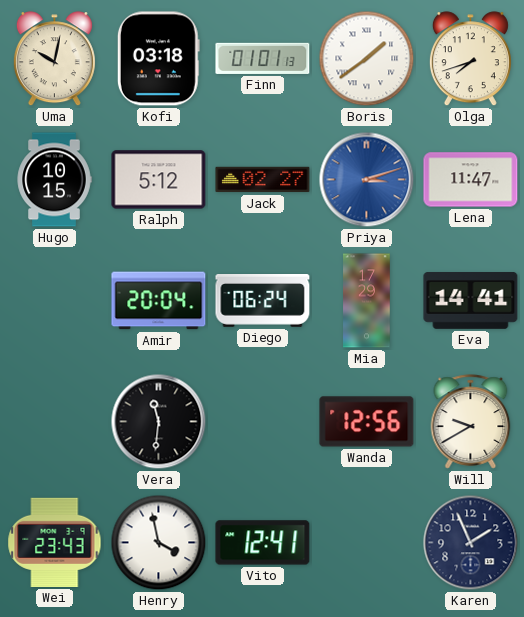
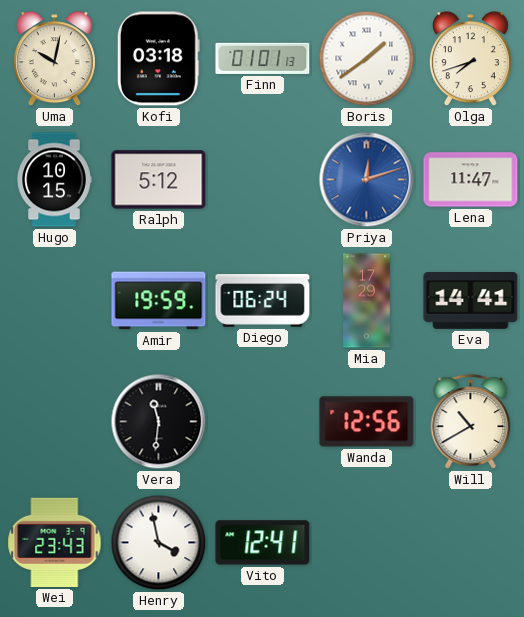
Jack: 02:27 -> none
Priya: 3:12 -> 12:12
Amir: 20:04 -> 19:59
Will: 9:40 -> 10:40
Karen: 1:56 -> none
